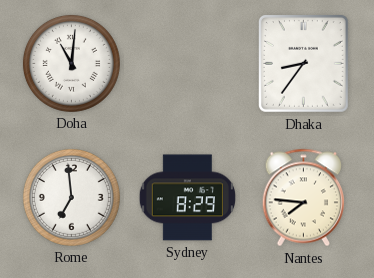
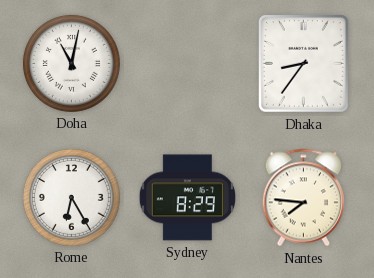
Doha: 11:01 -> 11:02
Rome: 6:59 -> 6:25
